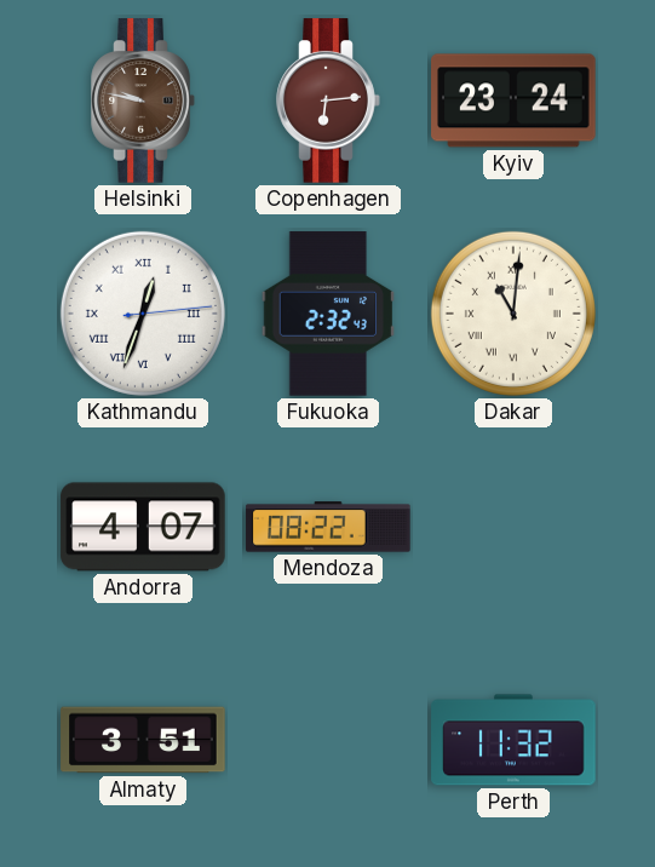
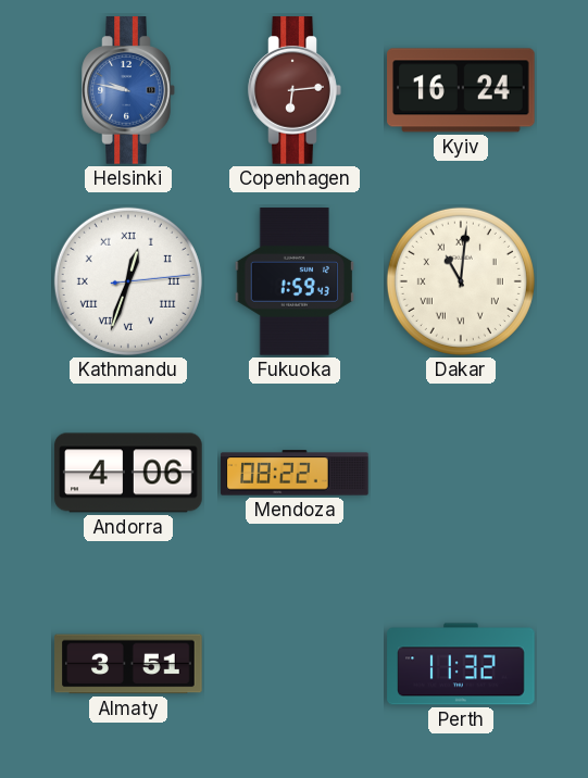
Helsinki dial: brown -> blue
Kyiv: 23:24 -> 16:24
Fukuoka: 2:32 -> 1:59
Andorra: 4:07 -> 4:06
